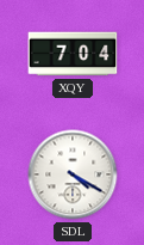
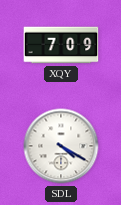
XQY: 7:04 -> 7:09
